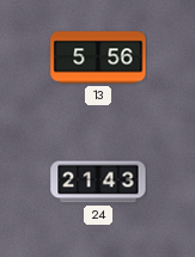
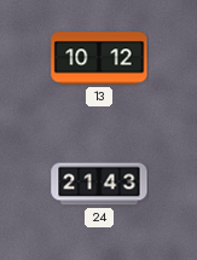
13: 5:56 -> 10:12
